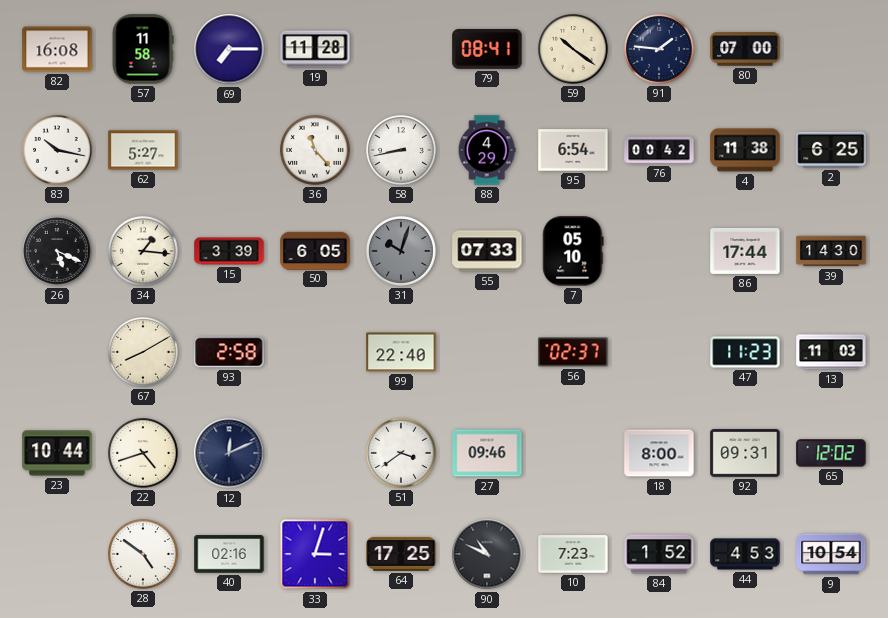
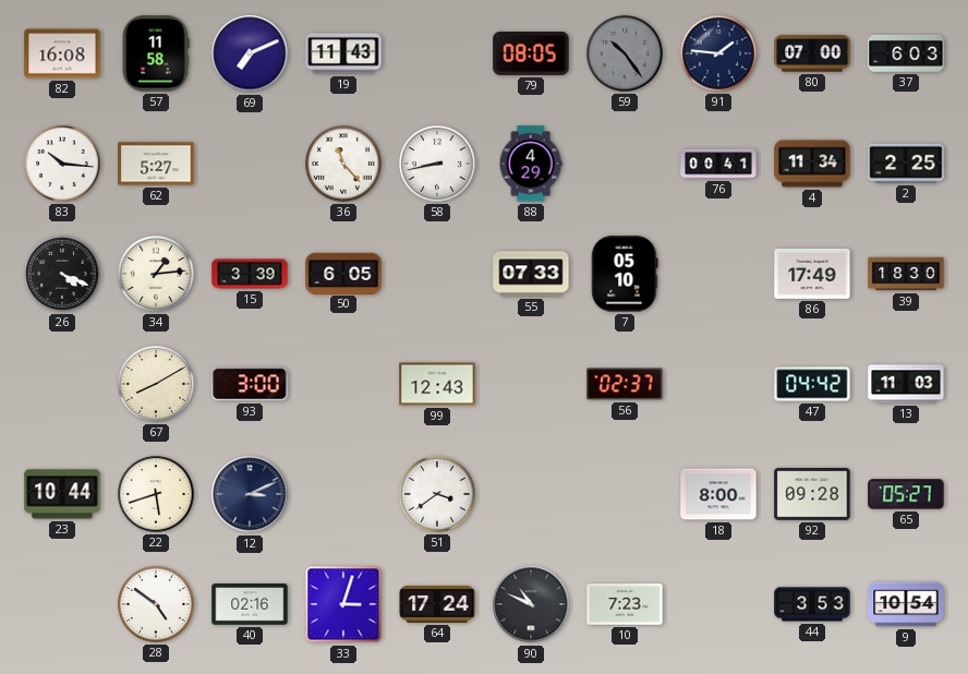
69: 7:15 -> 7:11
19: 11:28 -> 11:43
79: 08:41 -> 08:05
59: 10:21 -> 10:24
59 dial: cream -> grey
37: none -> 6:03
83: 10:17 -> 10:16
95: 6:54 -> none
76: 00:42 -> 00:41
4: 11:38 -> 11:34
2: 6:25 -> 2:25
26: 5:19 -> 4:19
34: 1:16 -> 1:14
31: 10:03 -> none
86: 17:44 -> 17:49
39: 14:30 -> 18:30
93: 2:58 -> 3:00
99: 22:40 -> 12:43
47: 11:23 -> 04:42
22: 4:42 -> 5:42
12: 12:11 -> 3:11
27: 09:46 -> none
92: 09:31 -> 09:28
65: 12:02 -> 05:27
64: 17:25 -> 17:24
84: 1:52 -> none
44: 4:53 -> 3:53
